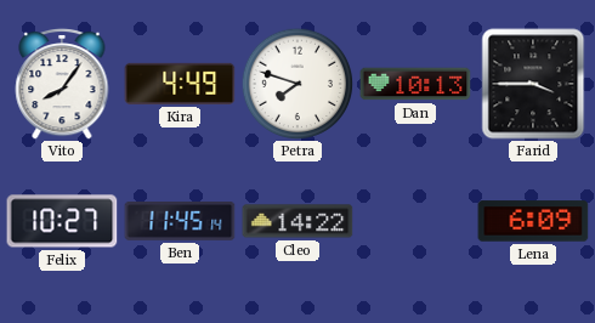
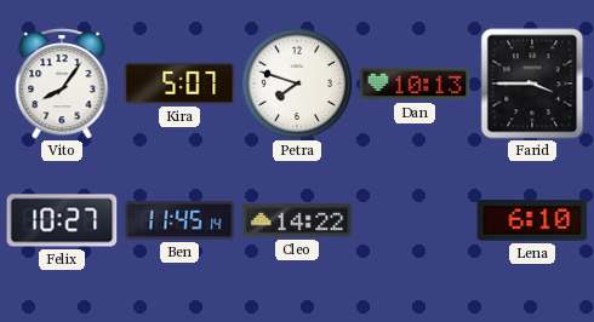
Kira: 4:49 -> 5:07
Lena: 6:09 -> 6:10
